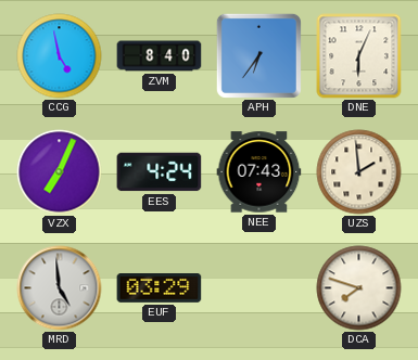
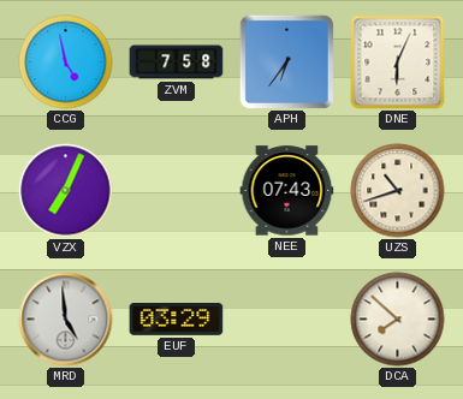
ZVM: 8:40 -> 7:58
EES: 4:24 -> none
UZS: 1:59 -> 10:42
DCA: 7:48 -> 7:52
